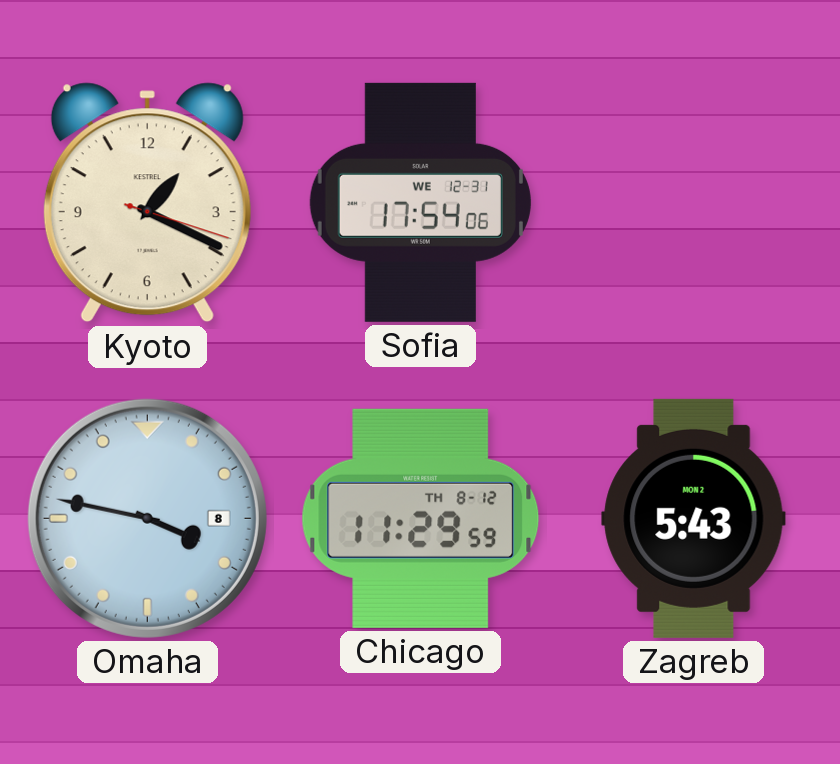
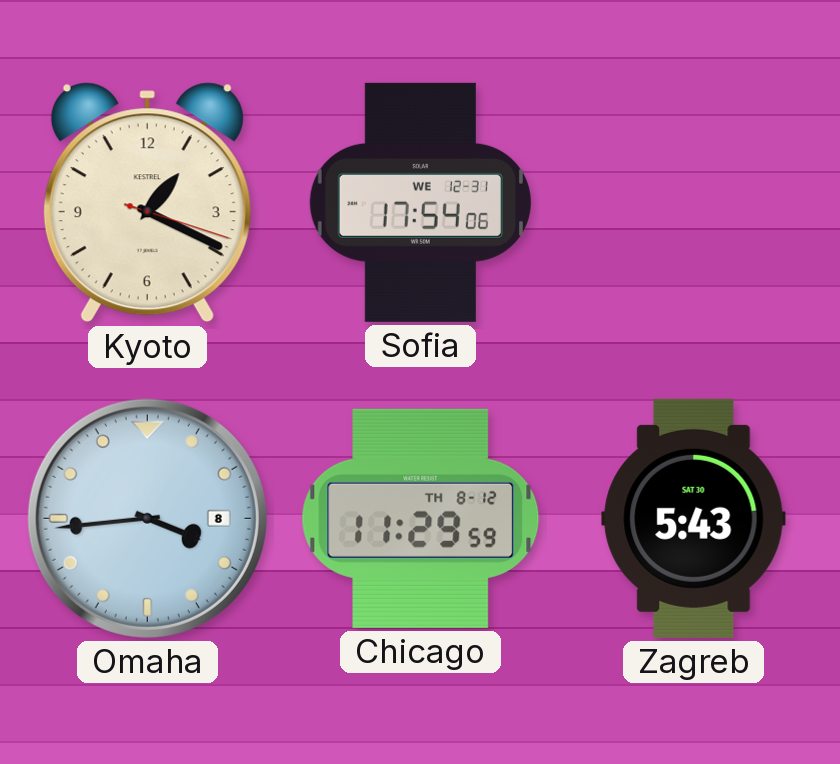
Omaha: 3:47 -> 3:44
Zagreb date: MON 2 -> SAT 30
